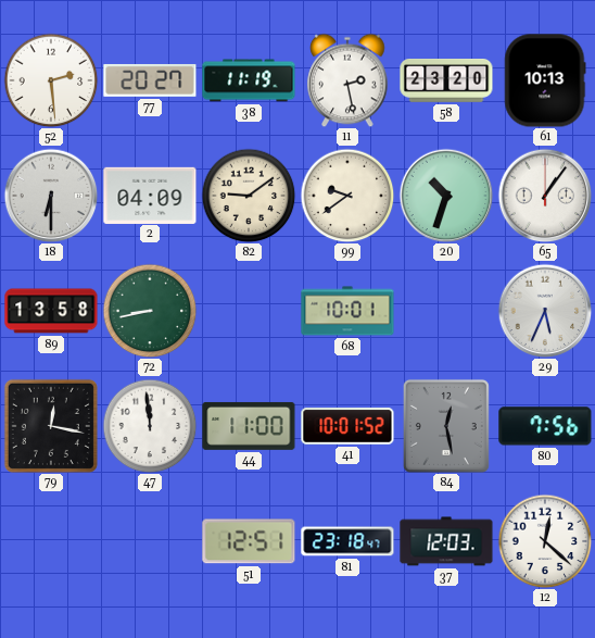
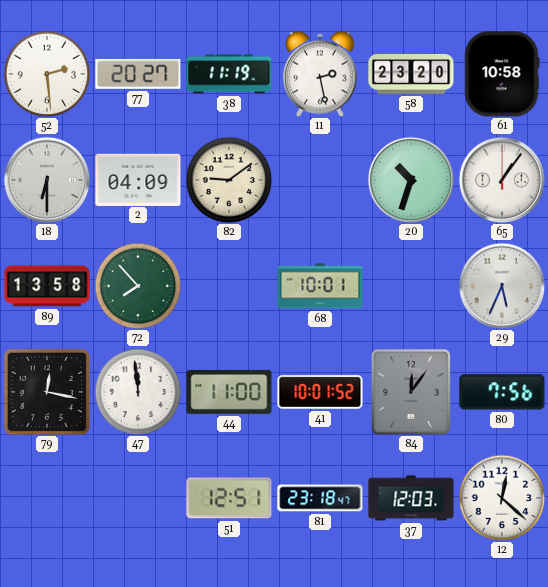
61: 10:13 -> 10:58
99: 9:39 -> none
72: 8:43 -> 7:53
84: 12:28 -> 12:06
